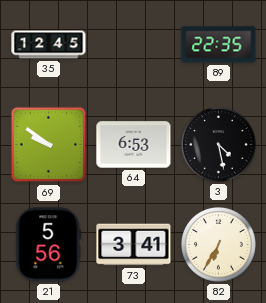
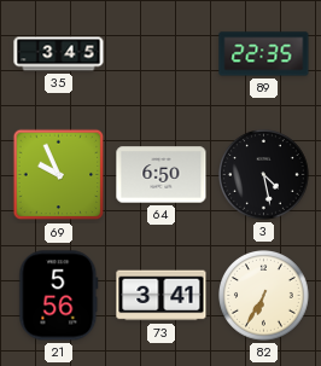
35: 12:45 -> 3:45
69: 9:51 -> 9:56
64: 6:53 -> 6:50
